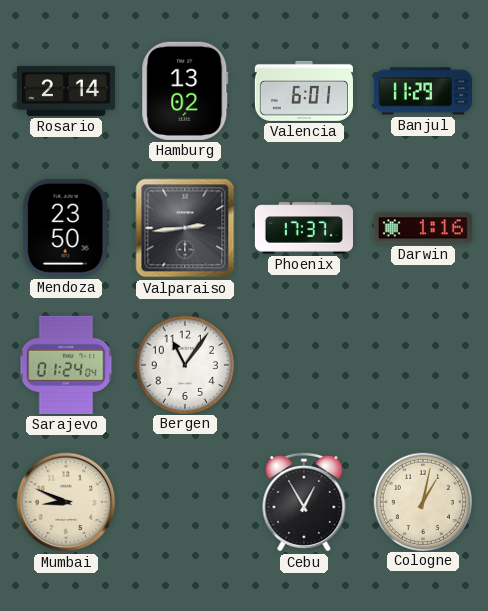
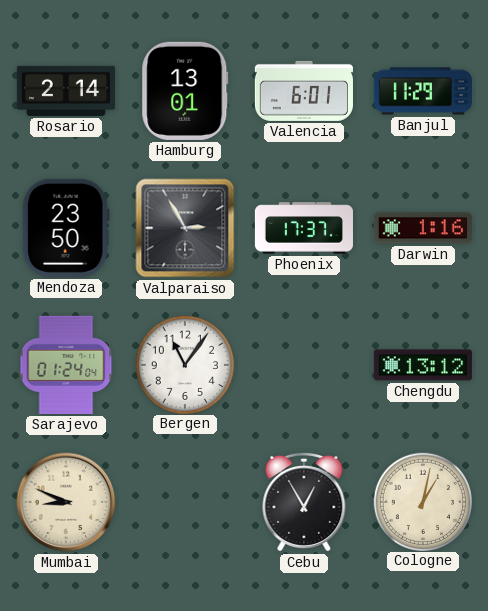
Hamburg: 13:02 -> 13:01
Valparaiso: 2:44 -> 2:55
Chengdu: none -> 13:12
